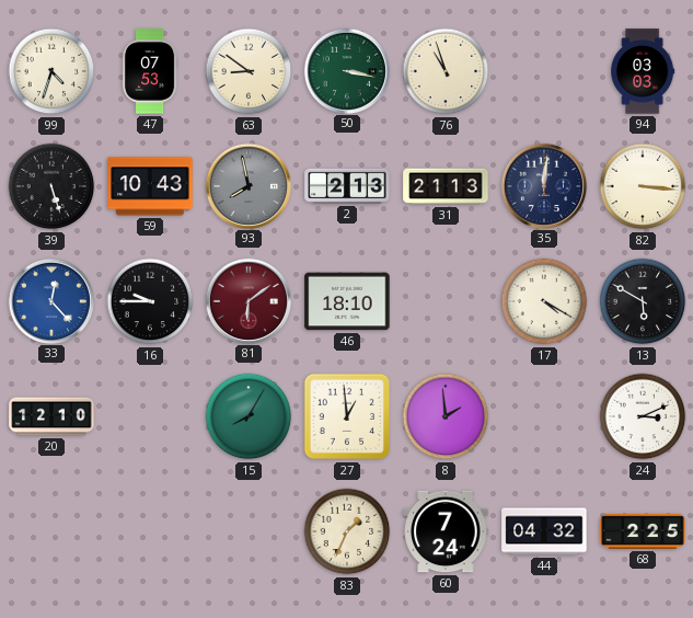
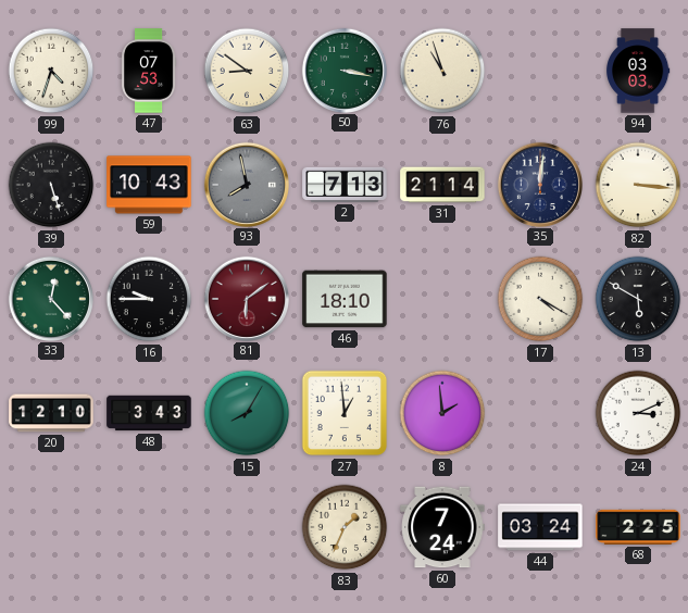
2: 2:13 -> 7:13
31: 21:13 -> 21:14
33 dial: blue -> green
48: none -> 3:43
44: 04:32 -> 03:24
